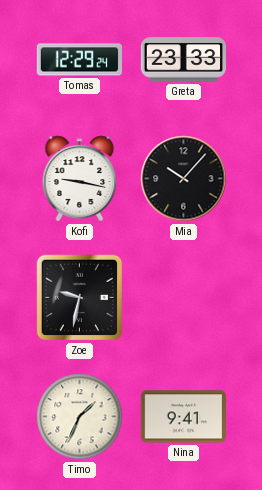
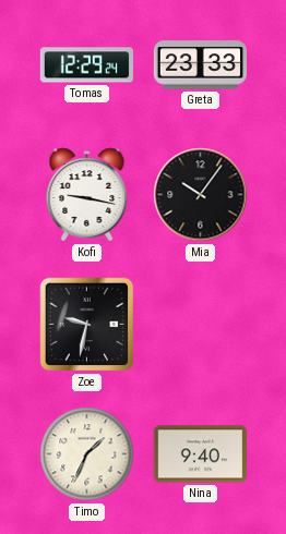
Mia: 10:07 -> 10:06
Nina: 9:41 -> 9:40
